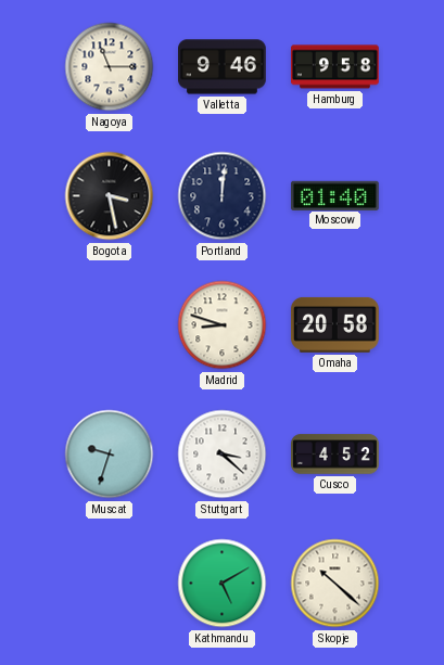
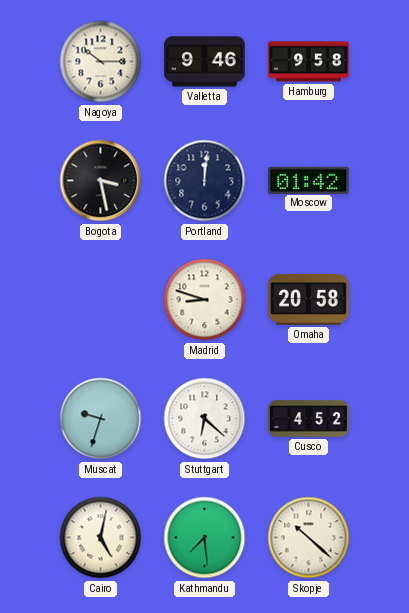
Nagoya: 11:15 -> 10:15
Moscow: 01:40 -> 01:42
Stuttgart: 3:22 -> 6:22
Cairo: none -> 5:02
Kathmandu: 5:10 -> 7:29
